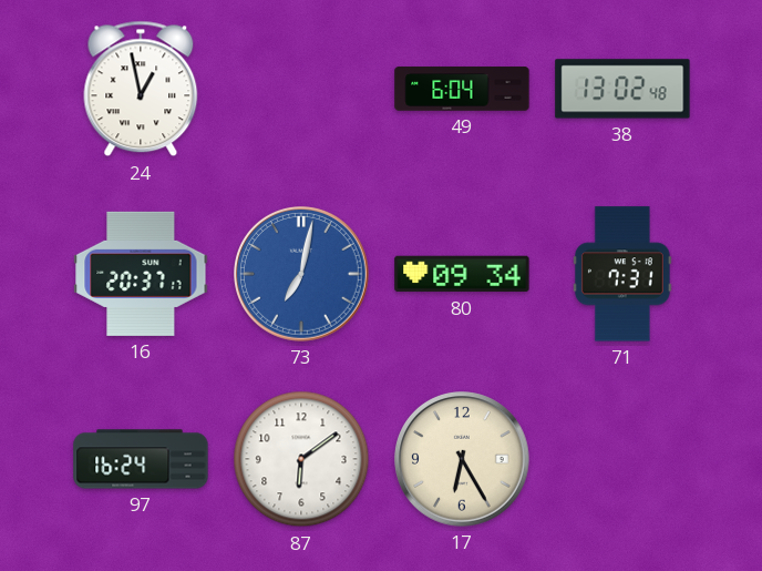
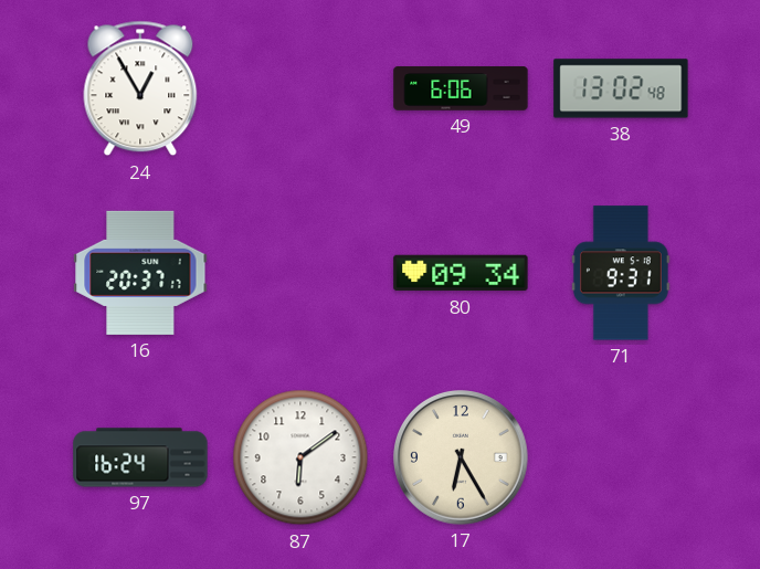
24: 12:58 -> 12:55
49: 6:04 -> 6:06
73: 7:02 -> none
71: 7:31 -> 9:31
